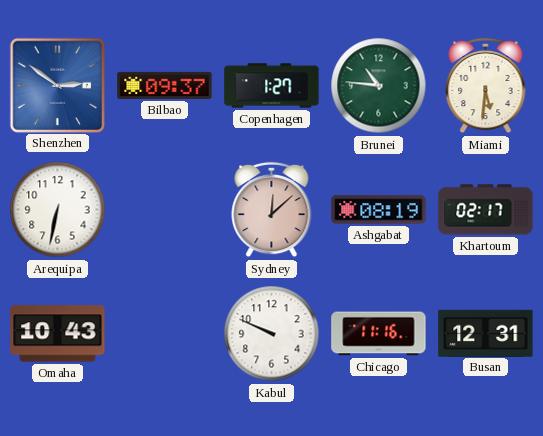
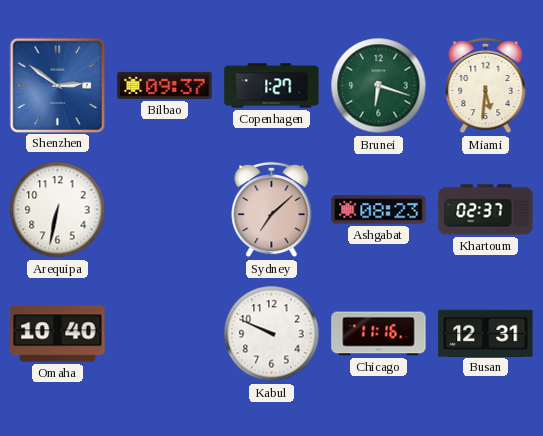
Brunei: 10:46 -> 6:18
Sydney: 12:08 -> 7:08
Ashgabat: 08:19 -> 08:23
Khartoum: 02:17 -> 02:37
Omaha: 10:43 -> 10:40
